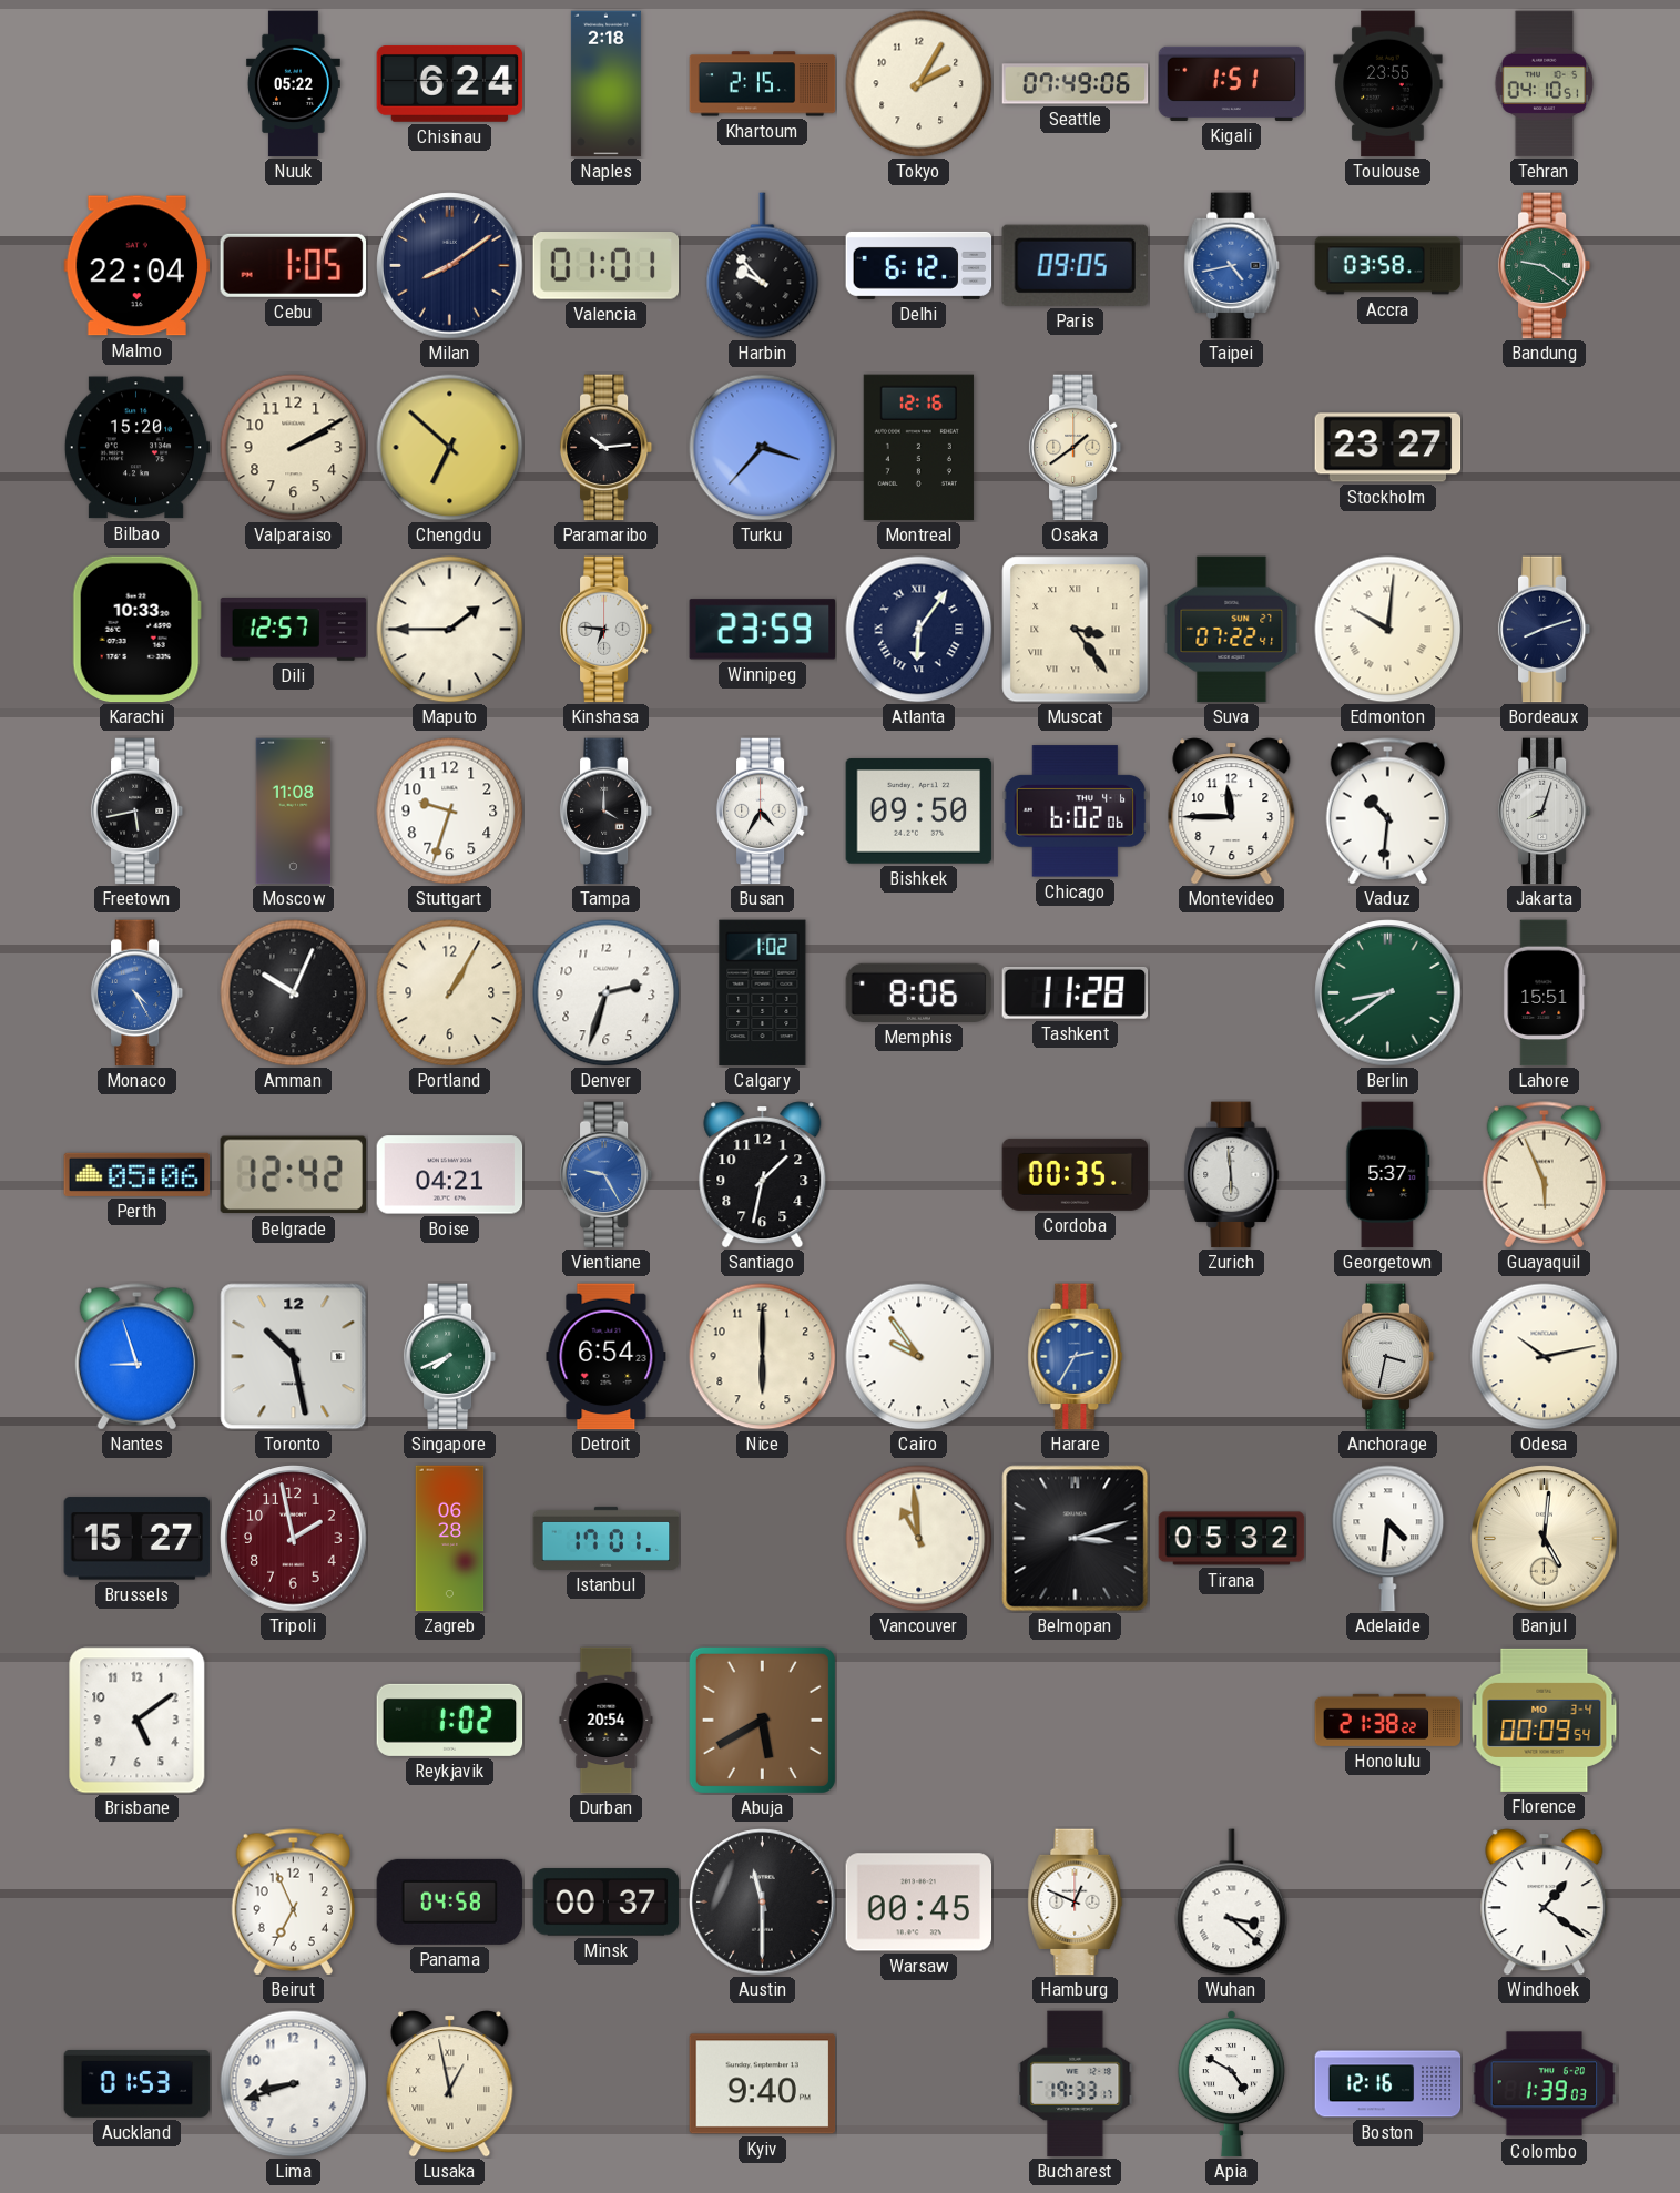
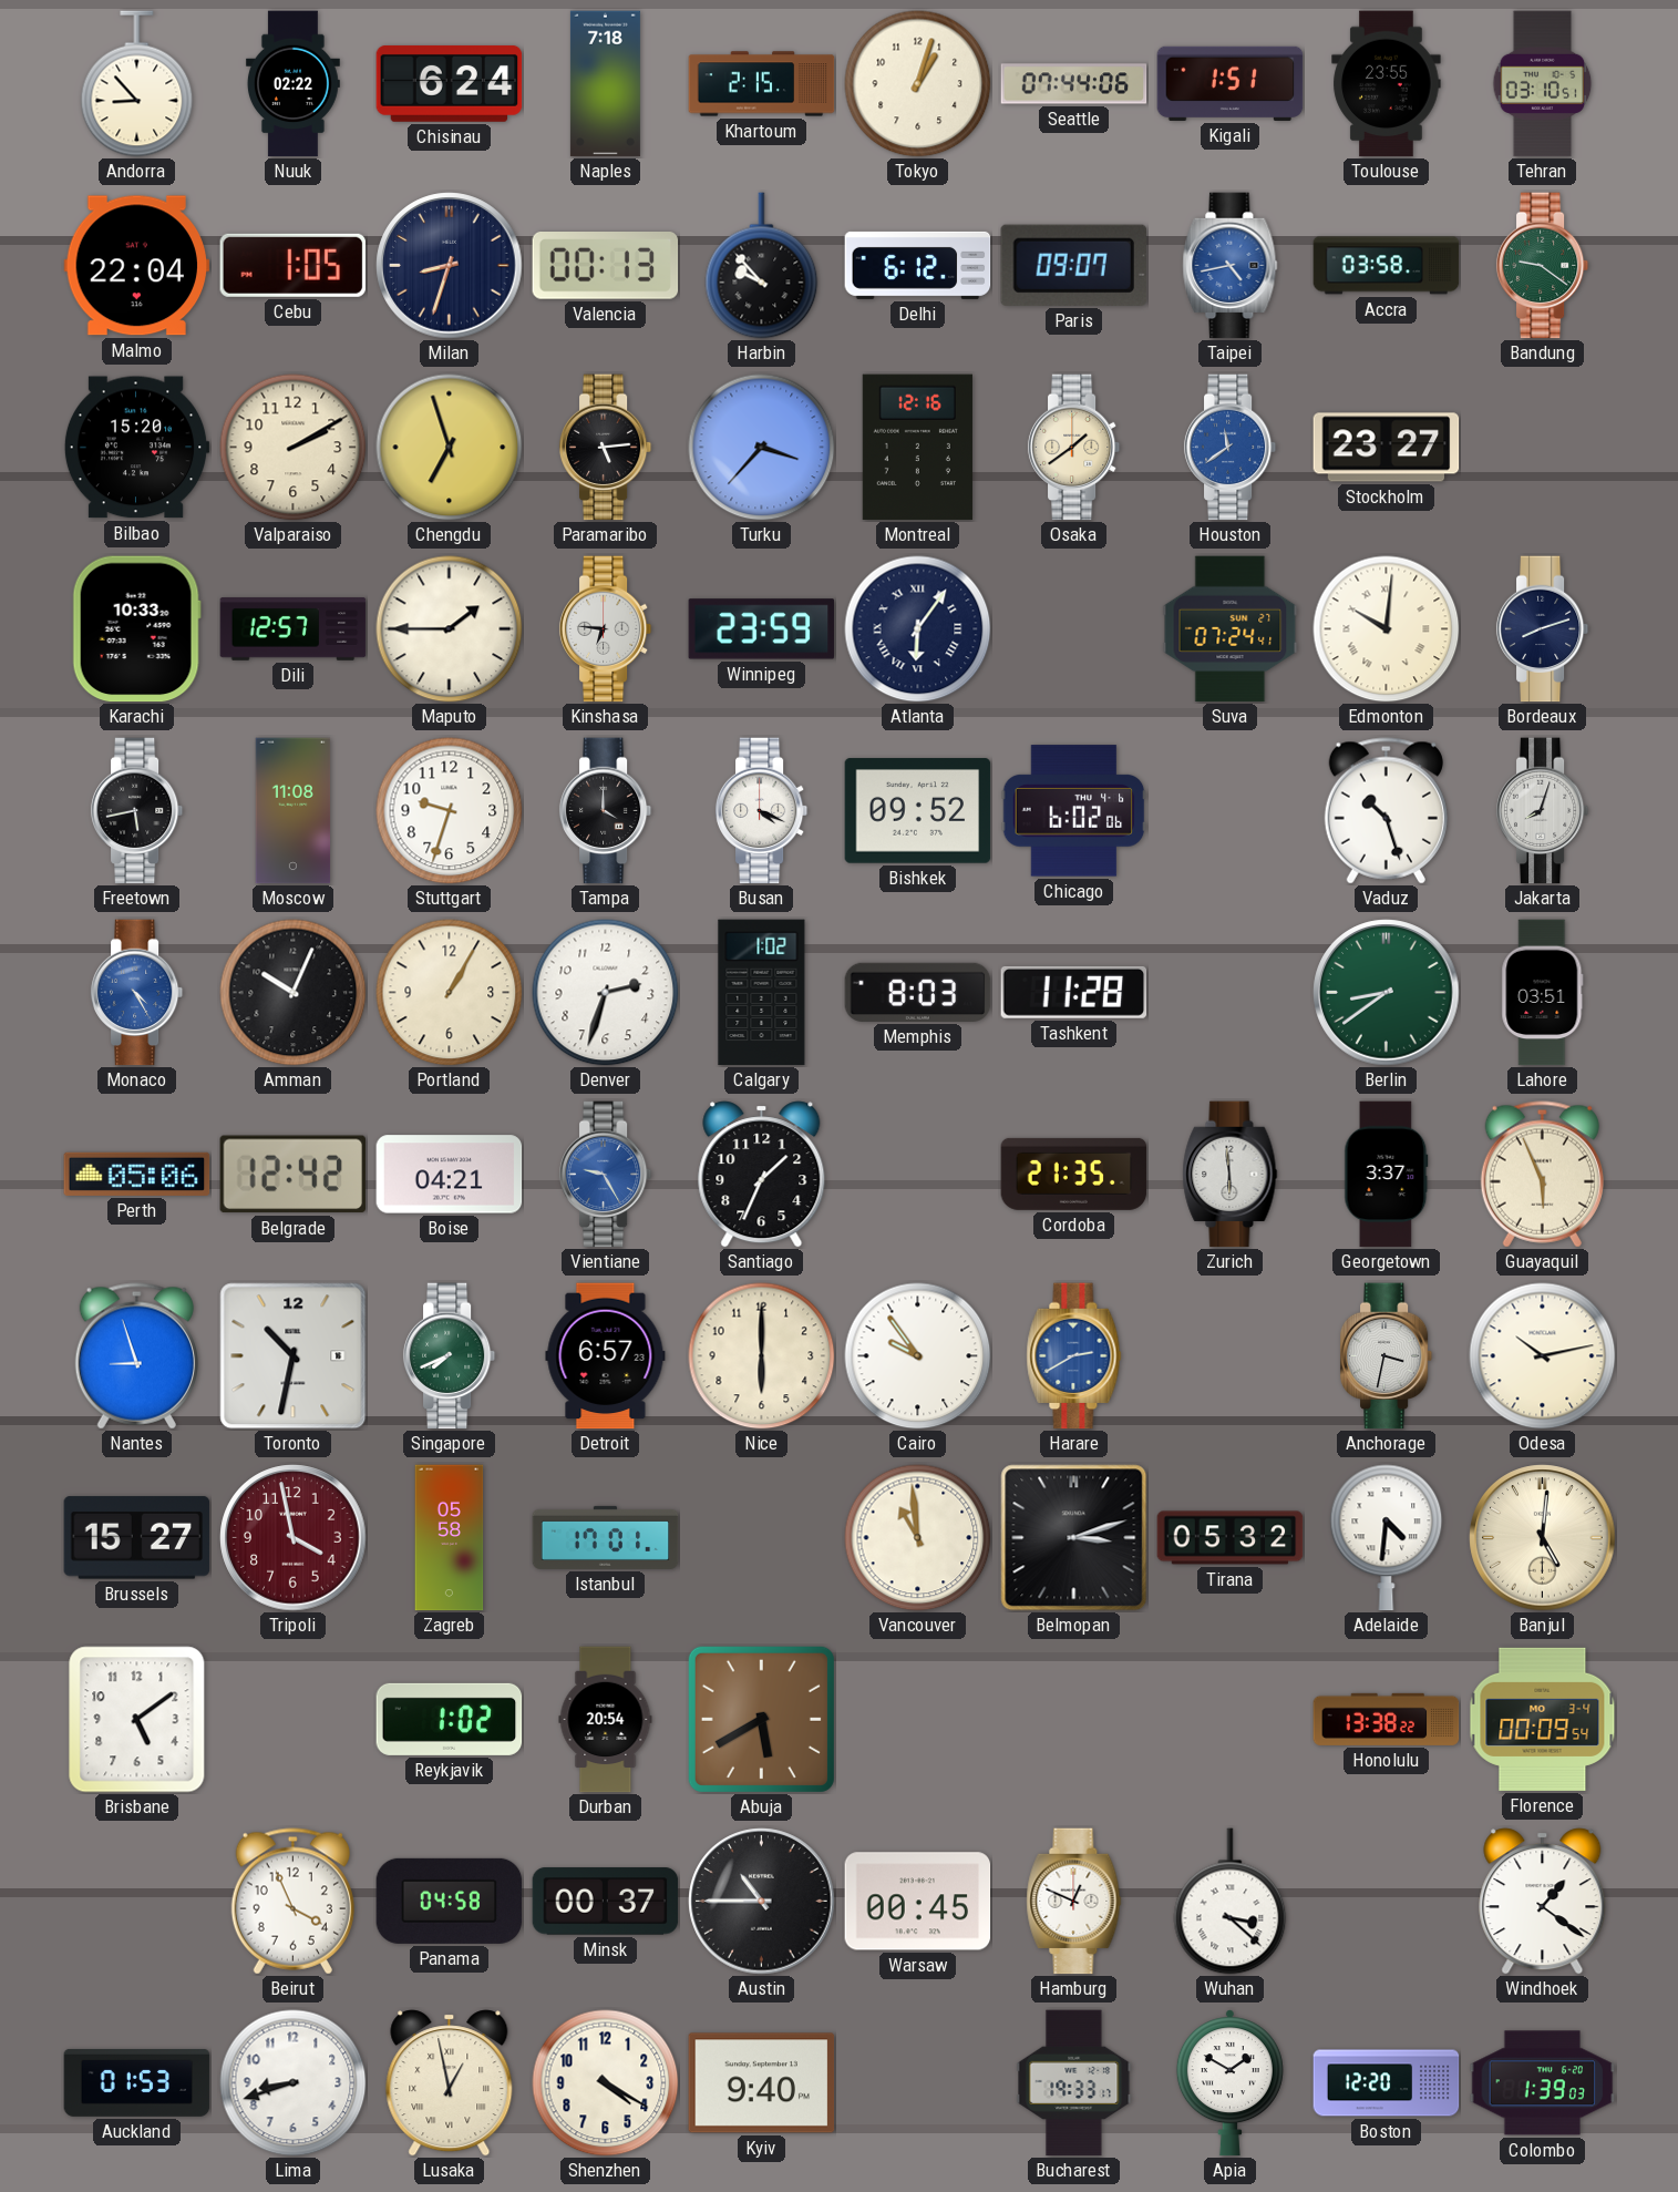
Andorra: none -> 8:53
Nuuk: 05:22 -> 02:22
Naples: 2:18 -> 7:18
Tokyo: 2:05 -> 1:03
Seattle: 07:49 -> 07:44
Tehran: 04:10 -> 03:10
Milan: 8:09 -> 8:33
Valencia: 01:01 -> 00:13
Paris: 09:05 -> 09:07
Chengdu: 6:52 -> 6:57
Paramaribo: 10:14 -> 5:14
Houston: none -> 11:39
Muscat: 3:24 -> none
Suva: 07:22 -> 07:24
Busan: 4:35 -> 4:19
Bishkek: 09:50 -> 09:52
Montevideo: 11:45 -> none
Vaduz: 10:31 -> 10:27
Memphis: 8:06 -> 8:03
Lahore: 15:51 -> 03:51
Santiago: 1:32 -> 1:34
Cordoba: 00:35 -> 21:35
Georgetown: 5:37 -> 3:37
Toronto: 10:28 -> 10:32
Detroit: 6:54 -> 6:57
Harare: 2:35 -> 2:40
Tripoli: 1:58 -> 3:58
Zagreb: 06:28 -> 05:58
Honolulu: 21:38 -> 13:38
Beirut: 6:56 -> 3:56
Austin: 11:30 -> 10:45
Shenzhen: none -> 4:20
Apia: 4:50 -> 1:50
Boston: 12:16 -> 12:20
